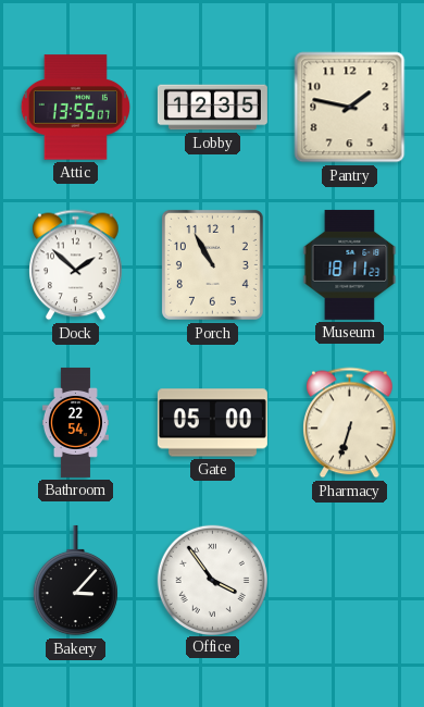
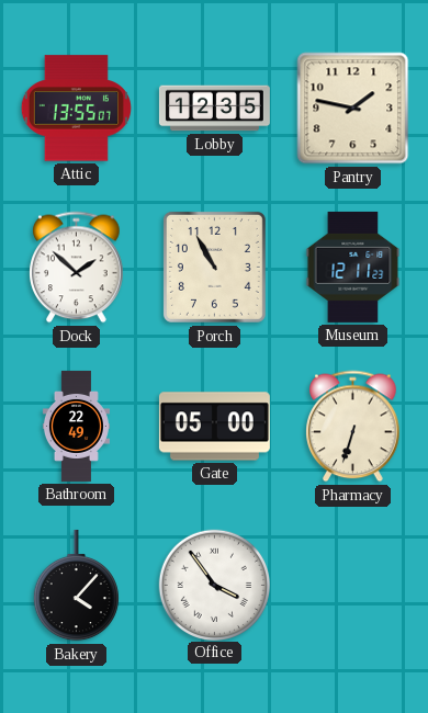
Museum: 18:11 -> 12:11
Bathroom: 22:54 -> 22:49
Bakery: 3:07 -> 4:07
